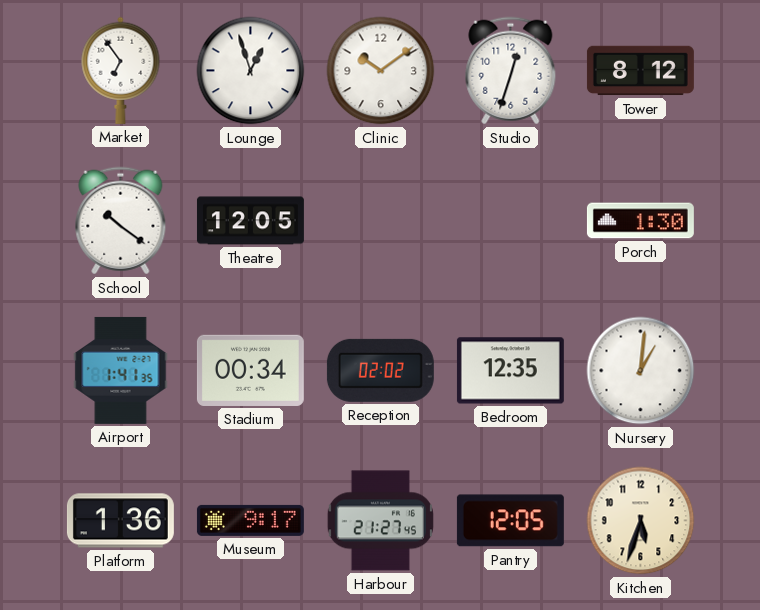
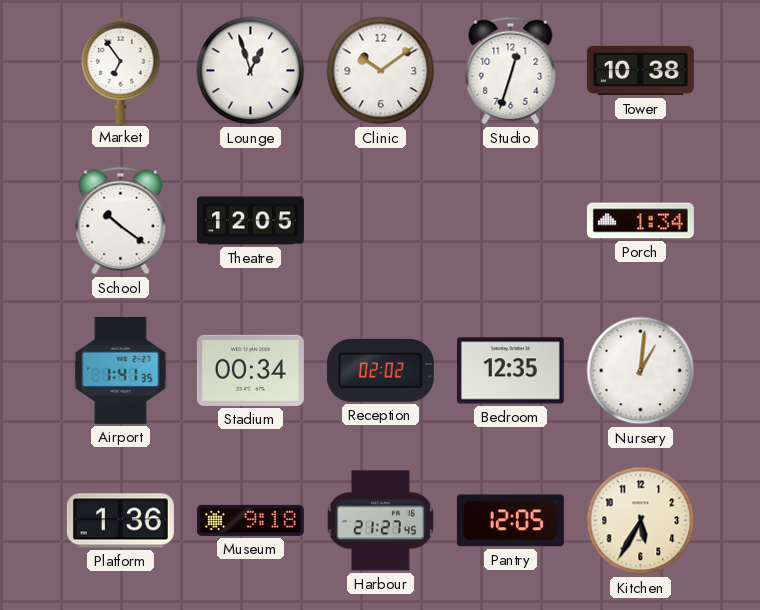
Tower: 8:12 -> 10:38
Porch: 1:30 -> 1:34
Museum: 9:17 -> 9:18
Kitchen: 5:33 -> 5:35
